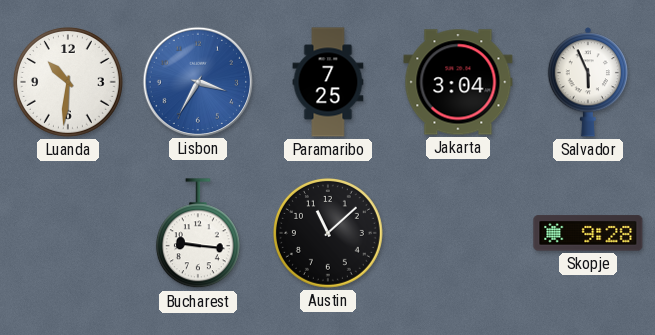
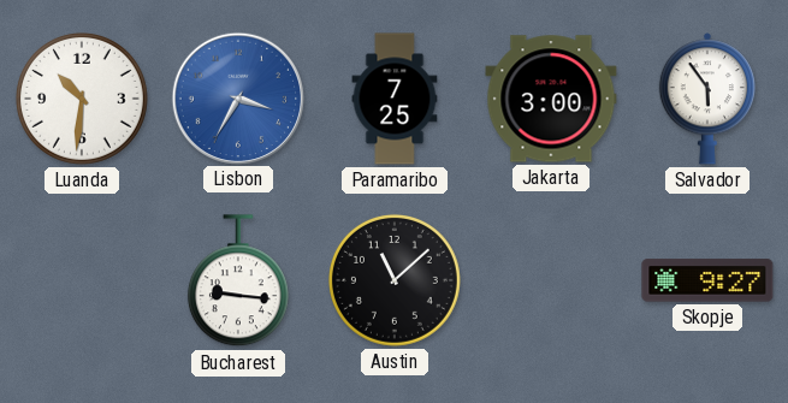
Jakarta: 3:04 -> 3:00
Salvador: 5:56 -> 5:54
Skopje: 9:28 -> 9:27
